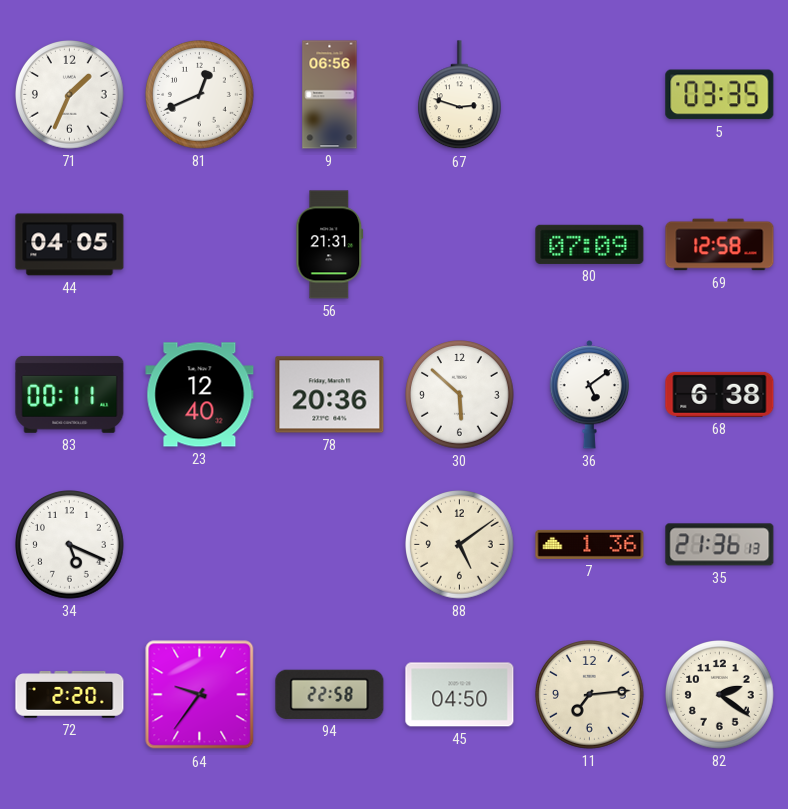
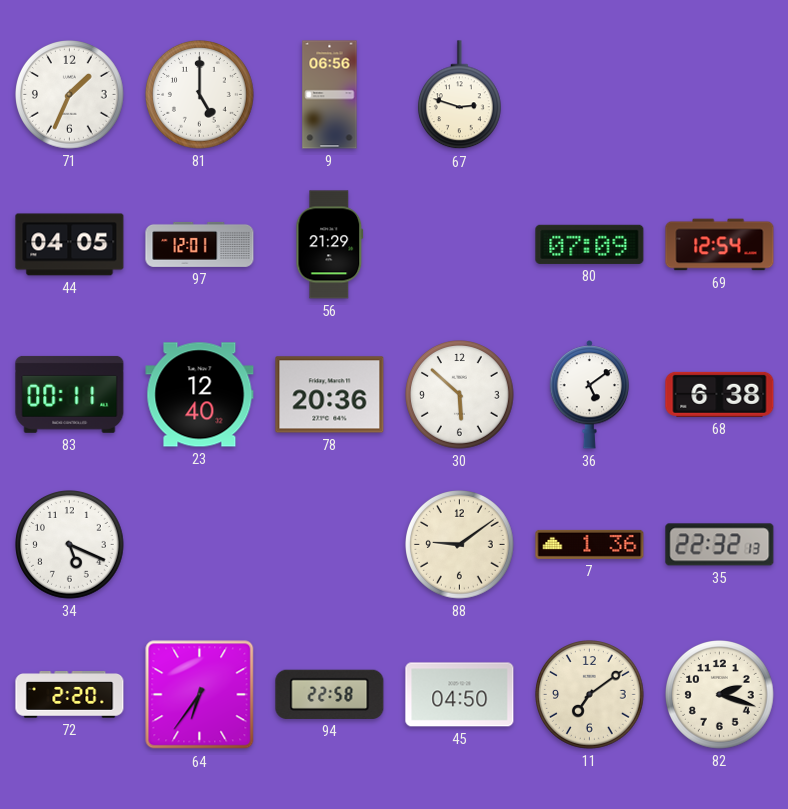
81: 12:41 -> 5:00
5: 03:35 -> none
97: none -> 12:01
56: 21:31 -> 21:29
69: 12:58 -> 12:54
88: 5:09 -> 9:09
35: 21:36 -> 22:32
64: 9:36 -> 6:36
11: 7:14 -> 7:09
82: 2:21 -> 2:18
